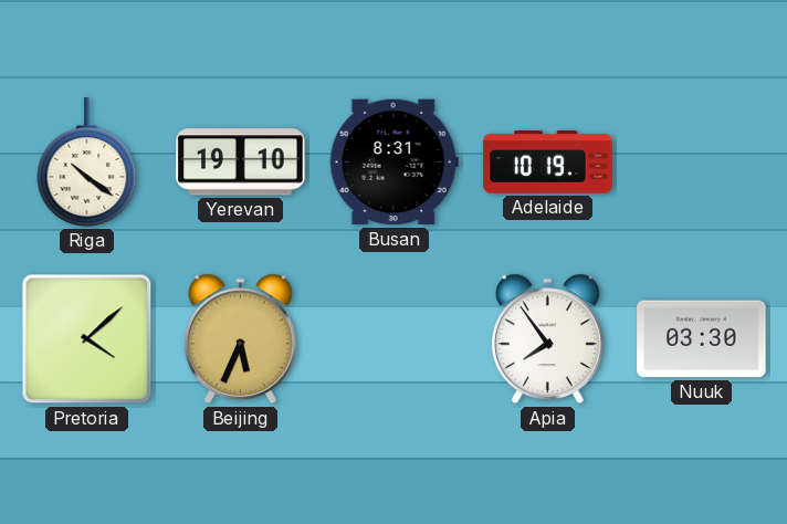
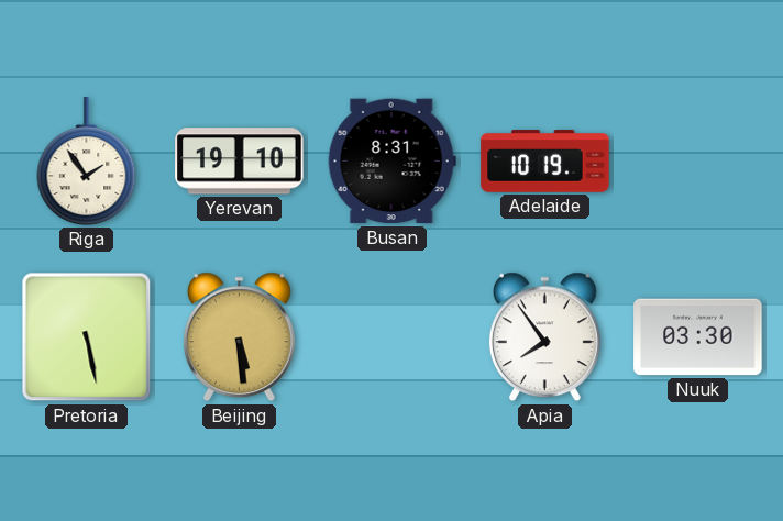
Riga: 10:21 -> 1:54
Pretoria: 4:08 -> 5:28
Beijing: 5:34 -> 5:29
